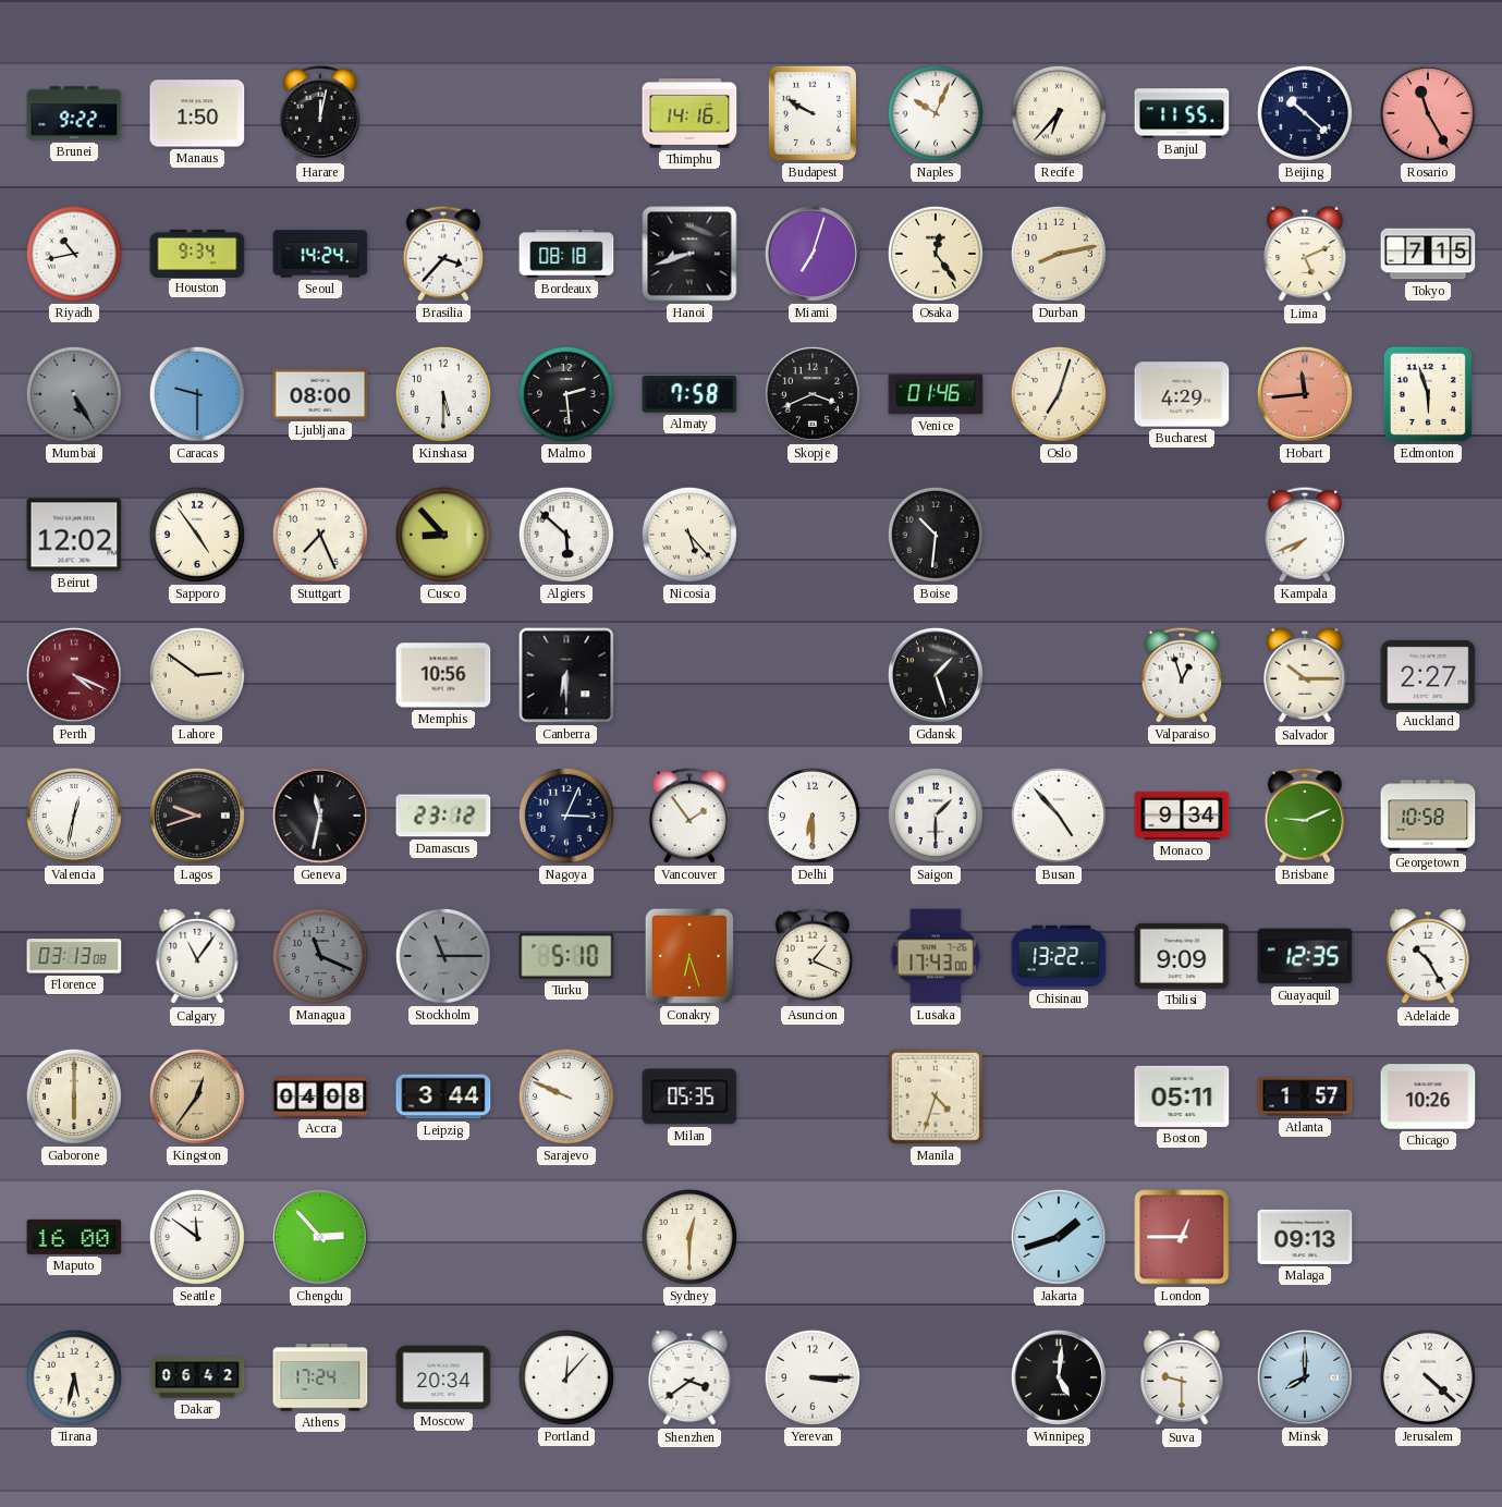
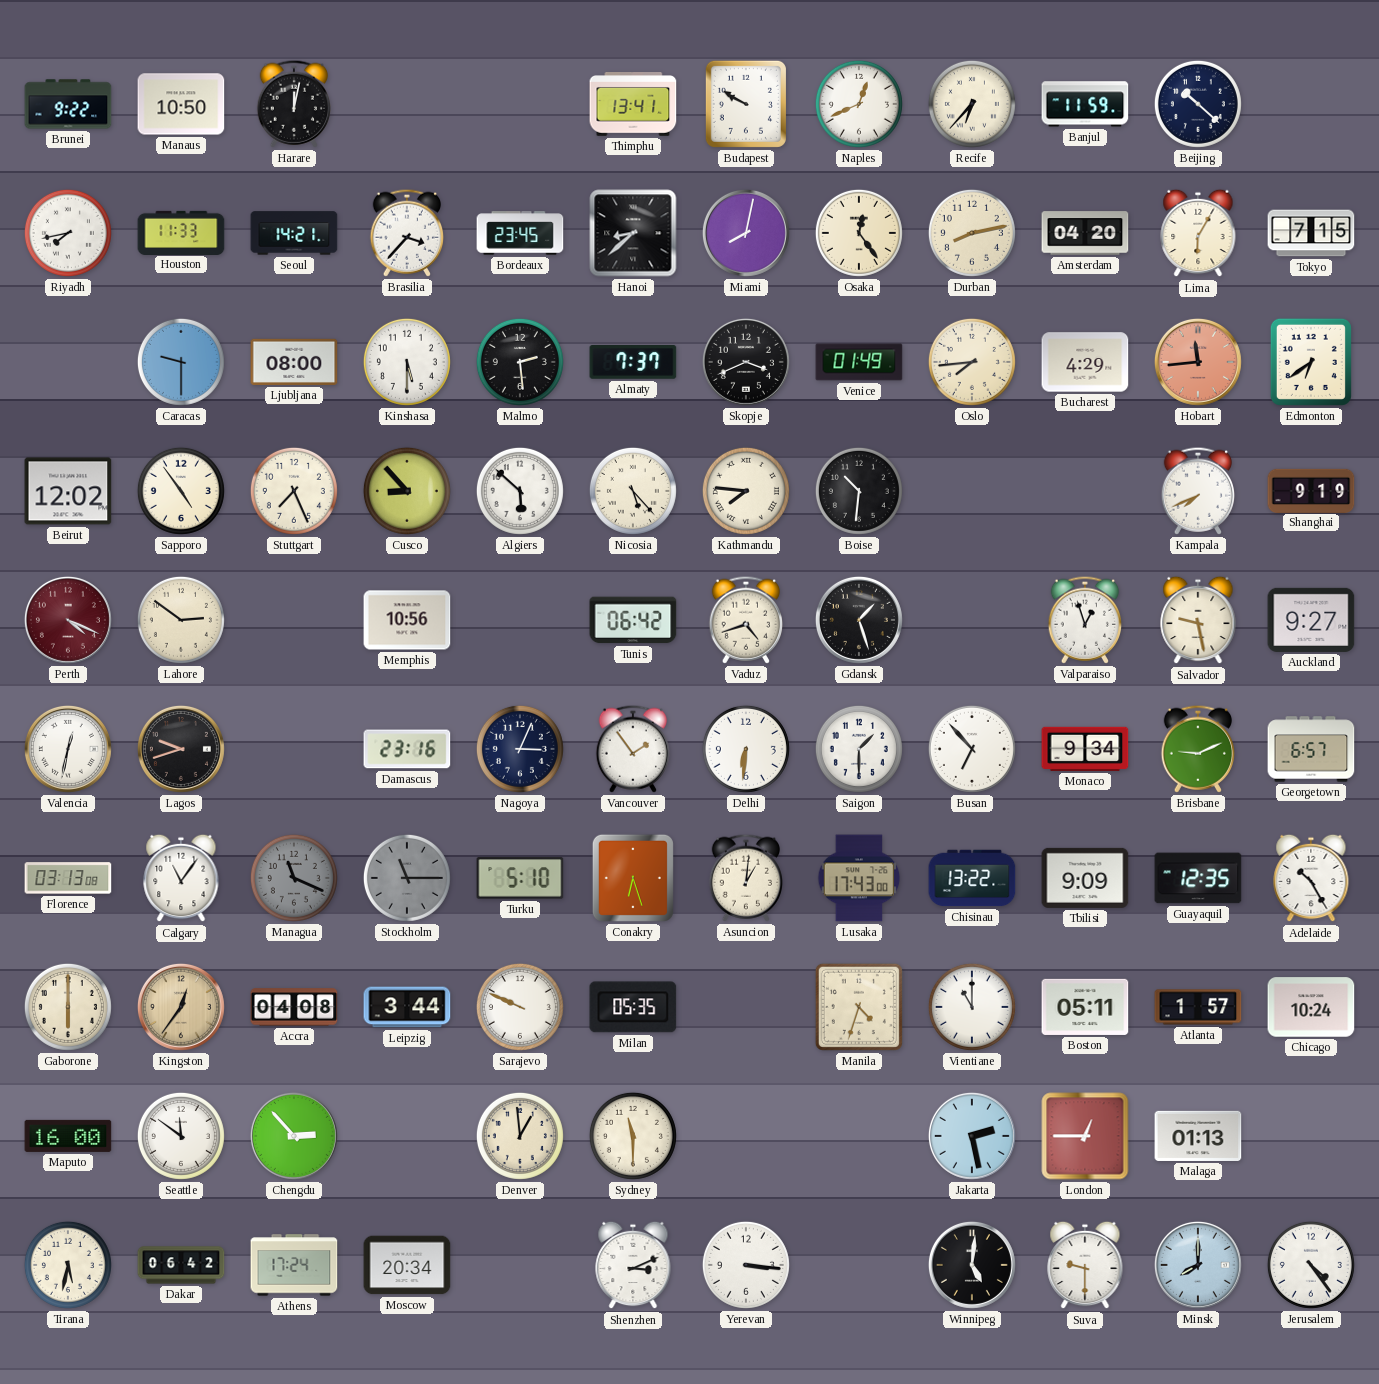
Manaus: 1:50 -> 10:50
Thimphu: 14:16 -> 13:41
Naples: 10:04 -> 12:41
Banjul: 11:55 -> 11:59
Rosario: 11:25 -> none
Riyadh: 10:43 -> 7:43
Houston: 9:34 -> 11:33
Seoul: 14:24 -> 14:21
Bordeaux: 08:18 -> 23:45
Hanoi: 8:42 -> 8:38
Miami: 7:03 -> 8:02
Amsterdam: none -> 04:20
Lima: 5:11 -> 6:05
Mumbai: 5:25 -> none
Almaty: 7:58 -> 7:37
Venice: 01:46 -> 01:49
Oslo: 7:03 -> 7:44
Edmonton: 5:57 -> 6:39
Kathmandu: none -> 7:46
Shanghai: none -> 9:19
Canberra: 6:30 -> none
Tunis: none -> 06:42
Vaduz: none -> 4:42
Salvador: 10:15 -> 9:28
Auckland: 2:27 -> 9:27
Geneva: 11:32 -> none
Damascus: 23:12 -> 23:16
Delhi: 6:30 -> 6:31
Busan: 4:53 -> 6:53
Georgetown: 10:58 -> 6:57
Asuncion: 1:19 -> 1:01
Vientiane: none -> 11:00
Chicago: 10:26 -> 10:24
Denver: none -> 12:59
Sydney: 12:30 -> 11:30
Jakarta: 1:42 -> 2:28
Malaga: 09:13 -> 01:13
Portland: 12:07 -> none
Shenzhen: 3:39 -> 3:11
Yerevan: 3:15 -> 3:16
Jerusalem: 4:22 -> 4:24
